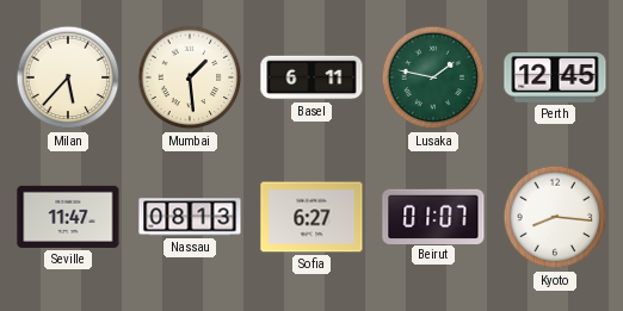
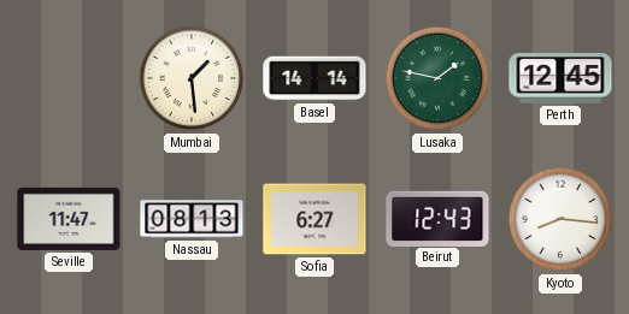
Milan: 5:37 -> none
Basel: 6:11 -> 14:14
Beirut: 01:07 -> 12:43
